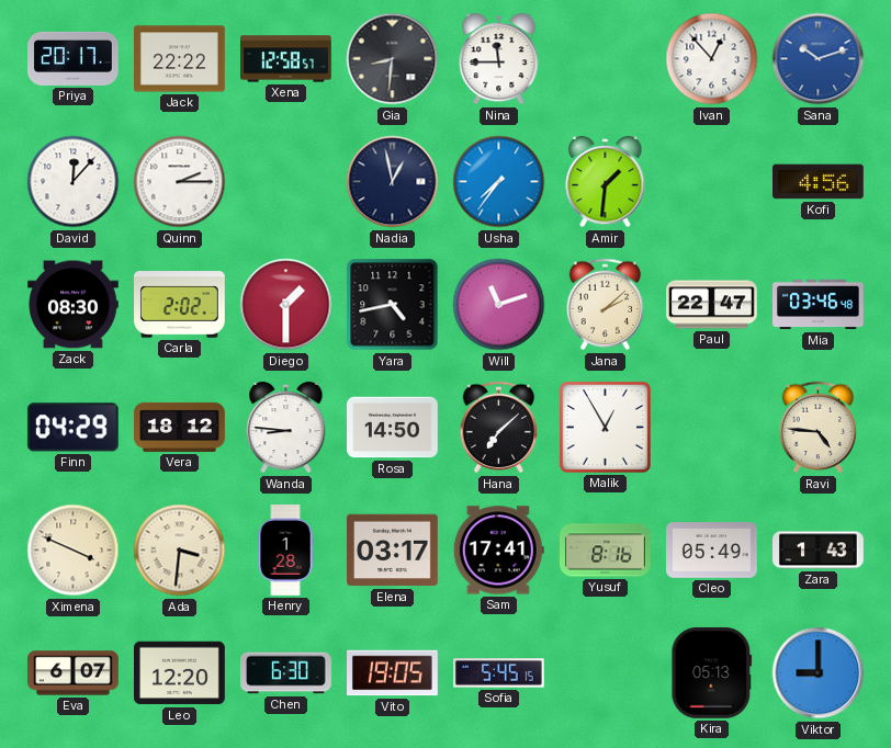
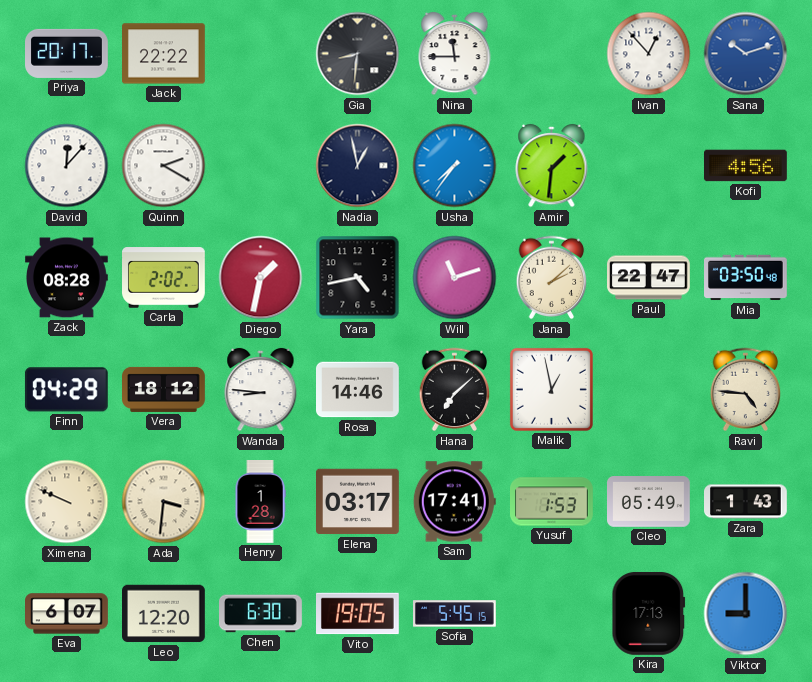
Xena: 12:58 -> none
Quinn: 2:15 -> 2:20
Zack: 08:30 -> 08:28
Diego: 1:30 -> 1:32
Mia: 03:46 -> 03:50
Rosa: 14:50 -> 14:46
Malik: 12:55 -> 12:58
Ximena: 3:49 -> 9:49
Yusuf: 8:16 -> 1:53
Kira: 05:13 -> 17:13
